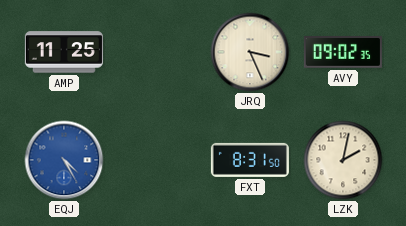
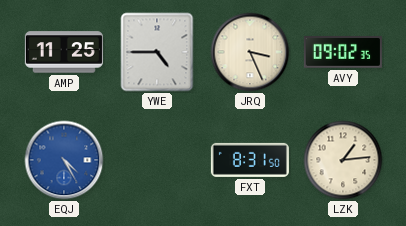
YWE: none -> 4:45
LZK: 2:02 -> 1:14
